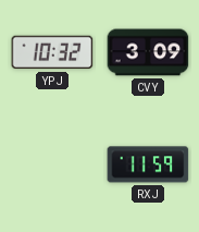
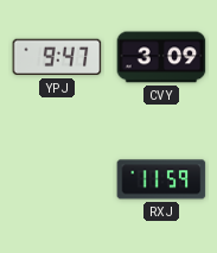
YPJ: 10:32 -> 9:47
